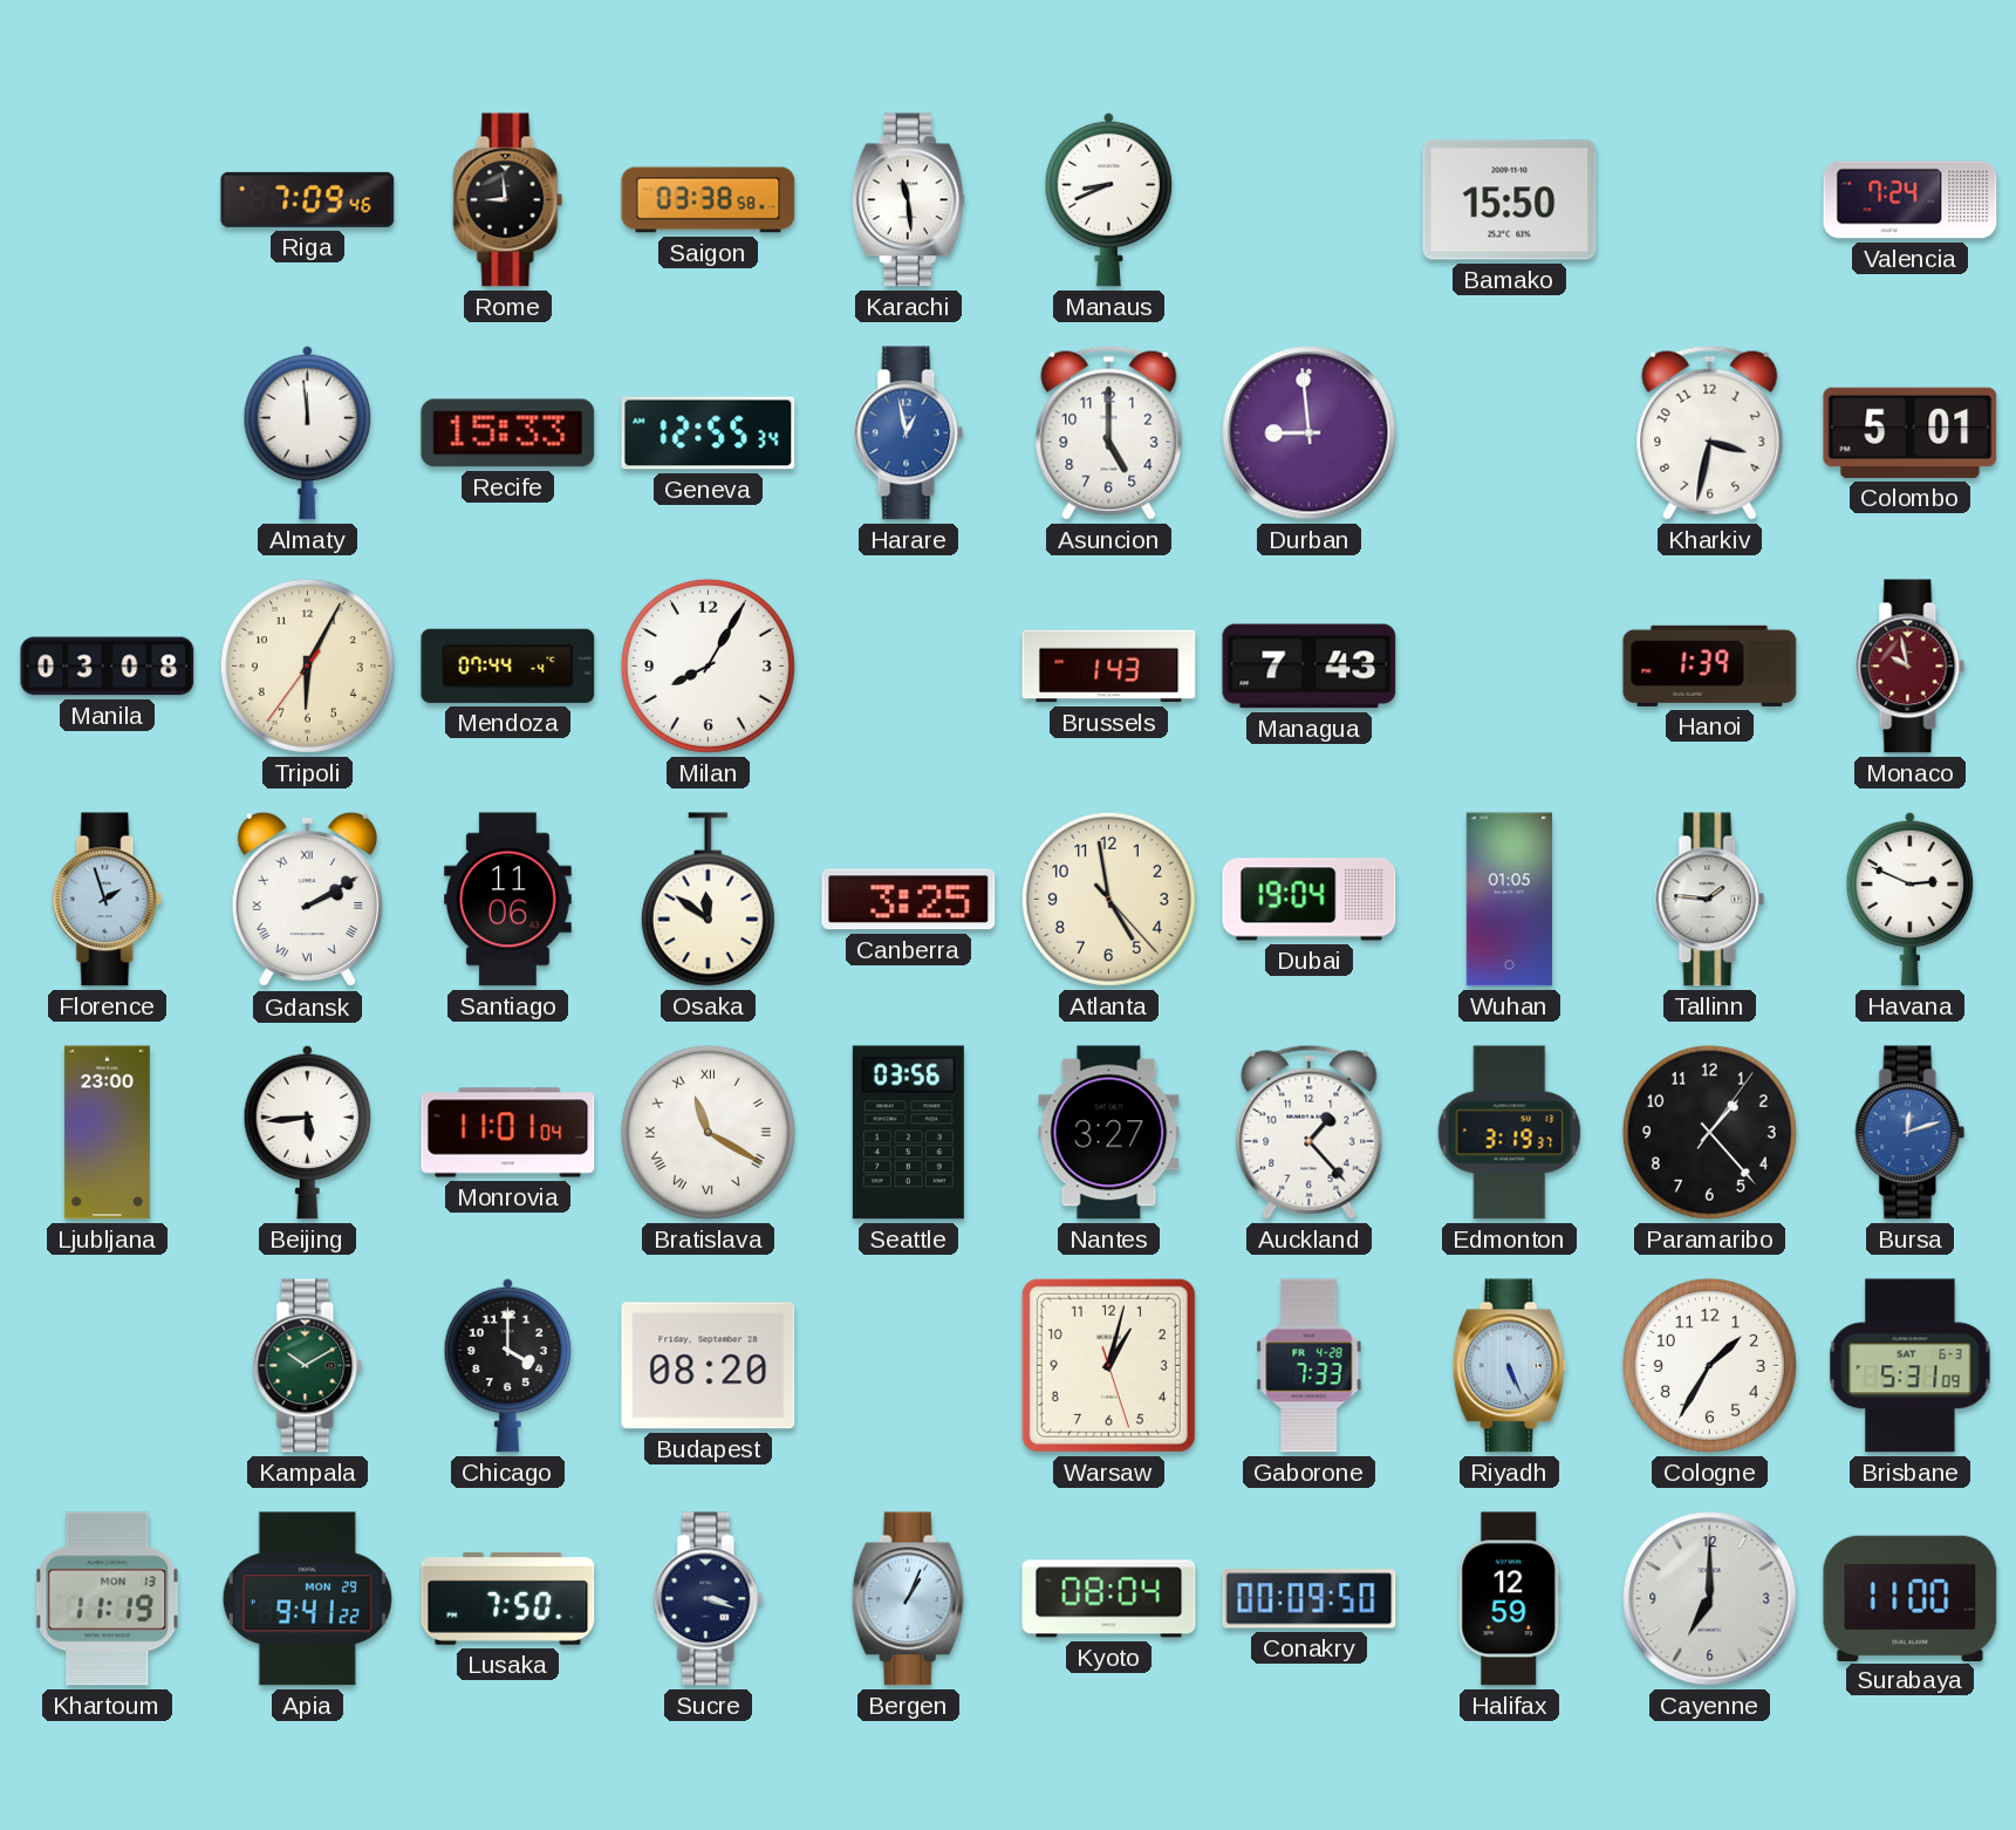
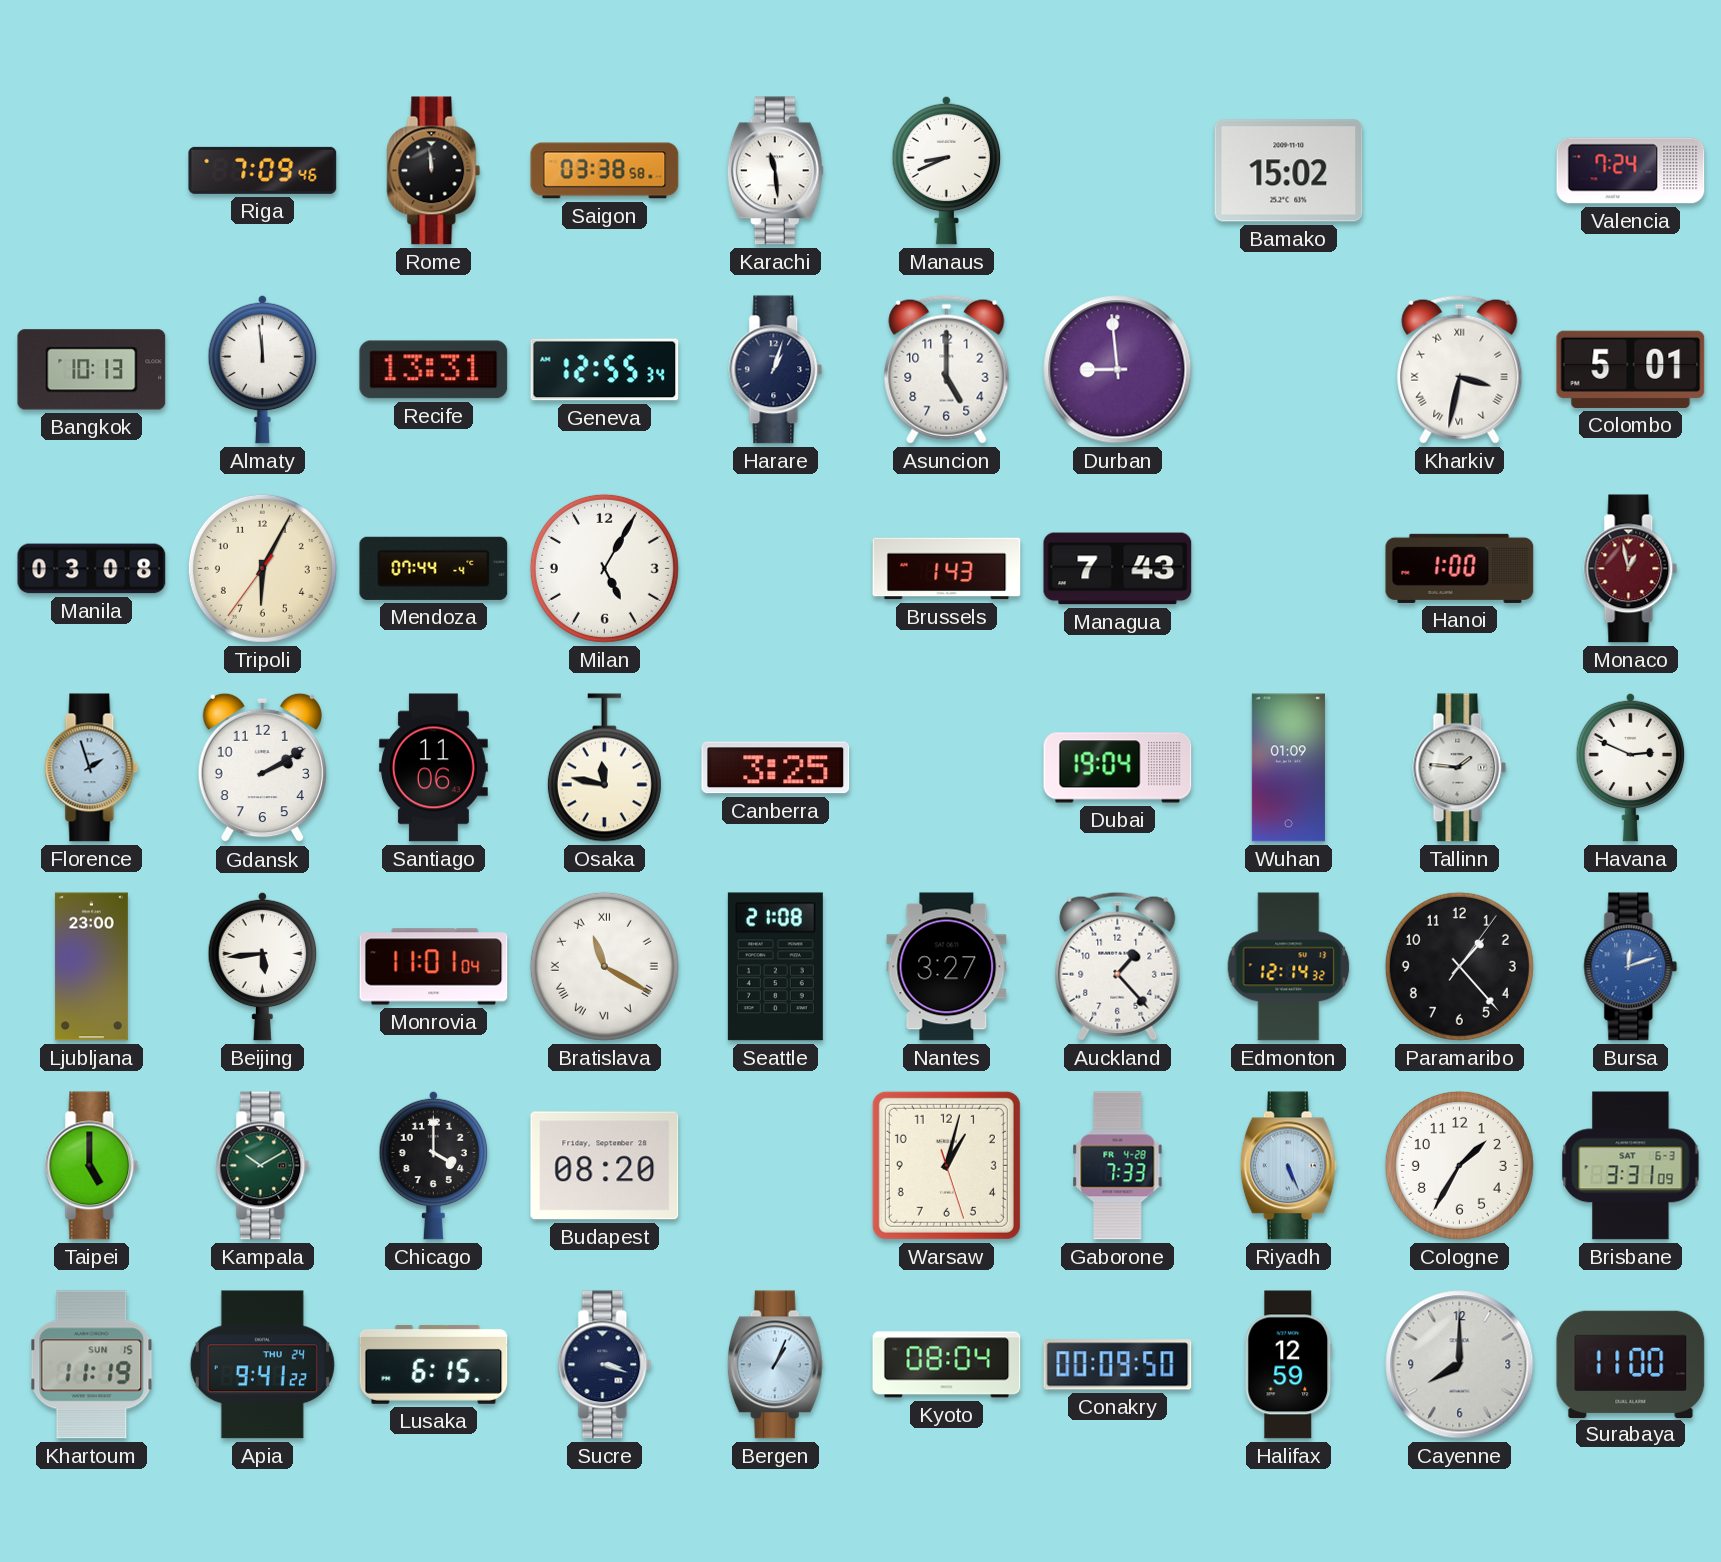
Rome: 8:59 -> 11:59
Bamako: 15:50 -> 15:02
Bangkok: none -> 10:13
Recife: 15:33 -> 13:31
Harare: 12:58 -> 1:03
Harare dial: blue -> navy
Kharkiv numerals: Arabic -> Roman
Milan: 8:05 -> 5:05
Hanoi: 1:39 -> 1:00
Monaco: 9:58 -> 12:58
Gdansk numerals: Roman -> Arabic
Osaka: 11:51 -> 11:47
Atlanta: 4:58 -> none
Wuhan: 01:05 -> 01:09
Seattle: 03:56 -> 21:08
Edmonton: 3:19 -> 12:14
Taipei: none -> 5:00
Brisbane: 5:31 -> 3:31
Khartoum date: MON 13 -> SUN 15
Apia date: MON 29 -> THU 24
Lusaka: 7:50 -> 6:15
Cayenne: 7:00 -> 8:00
